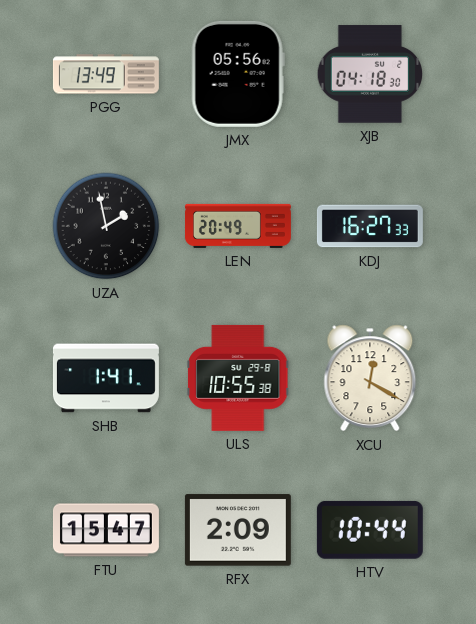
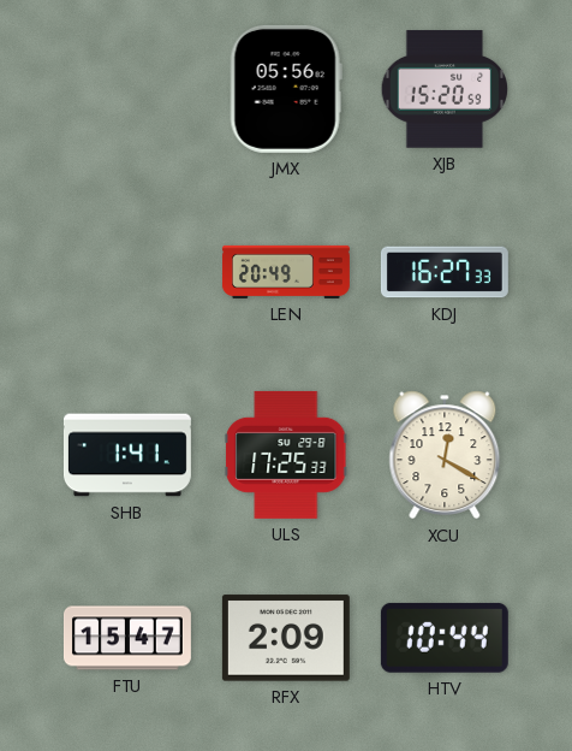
PGG: 13:49 -> none
XJB: 04:18 -> 15:20
UZA: 1:58 -> none
ULS: 10:55 -> 17:25
